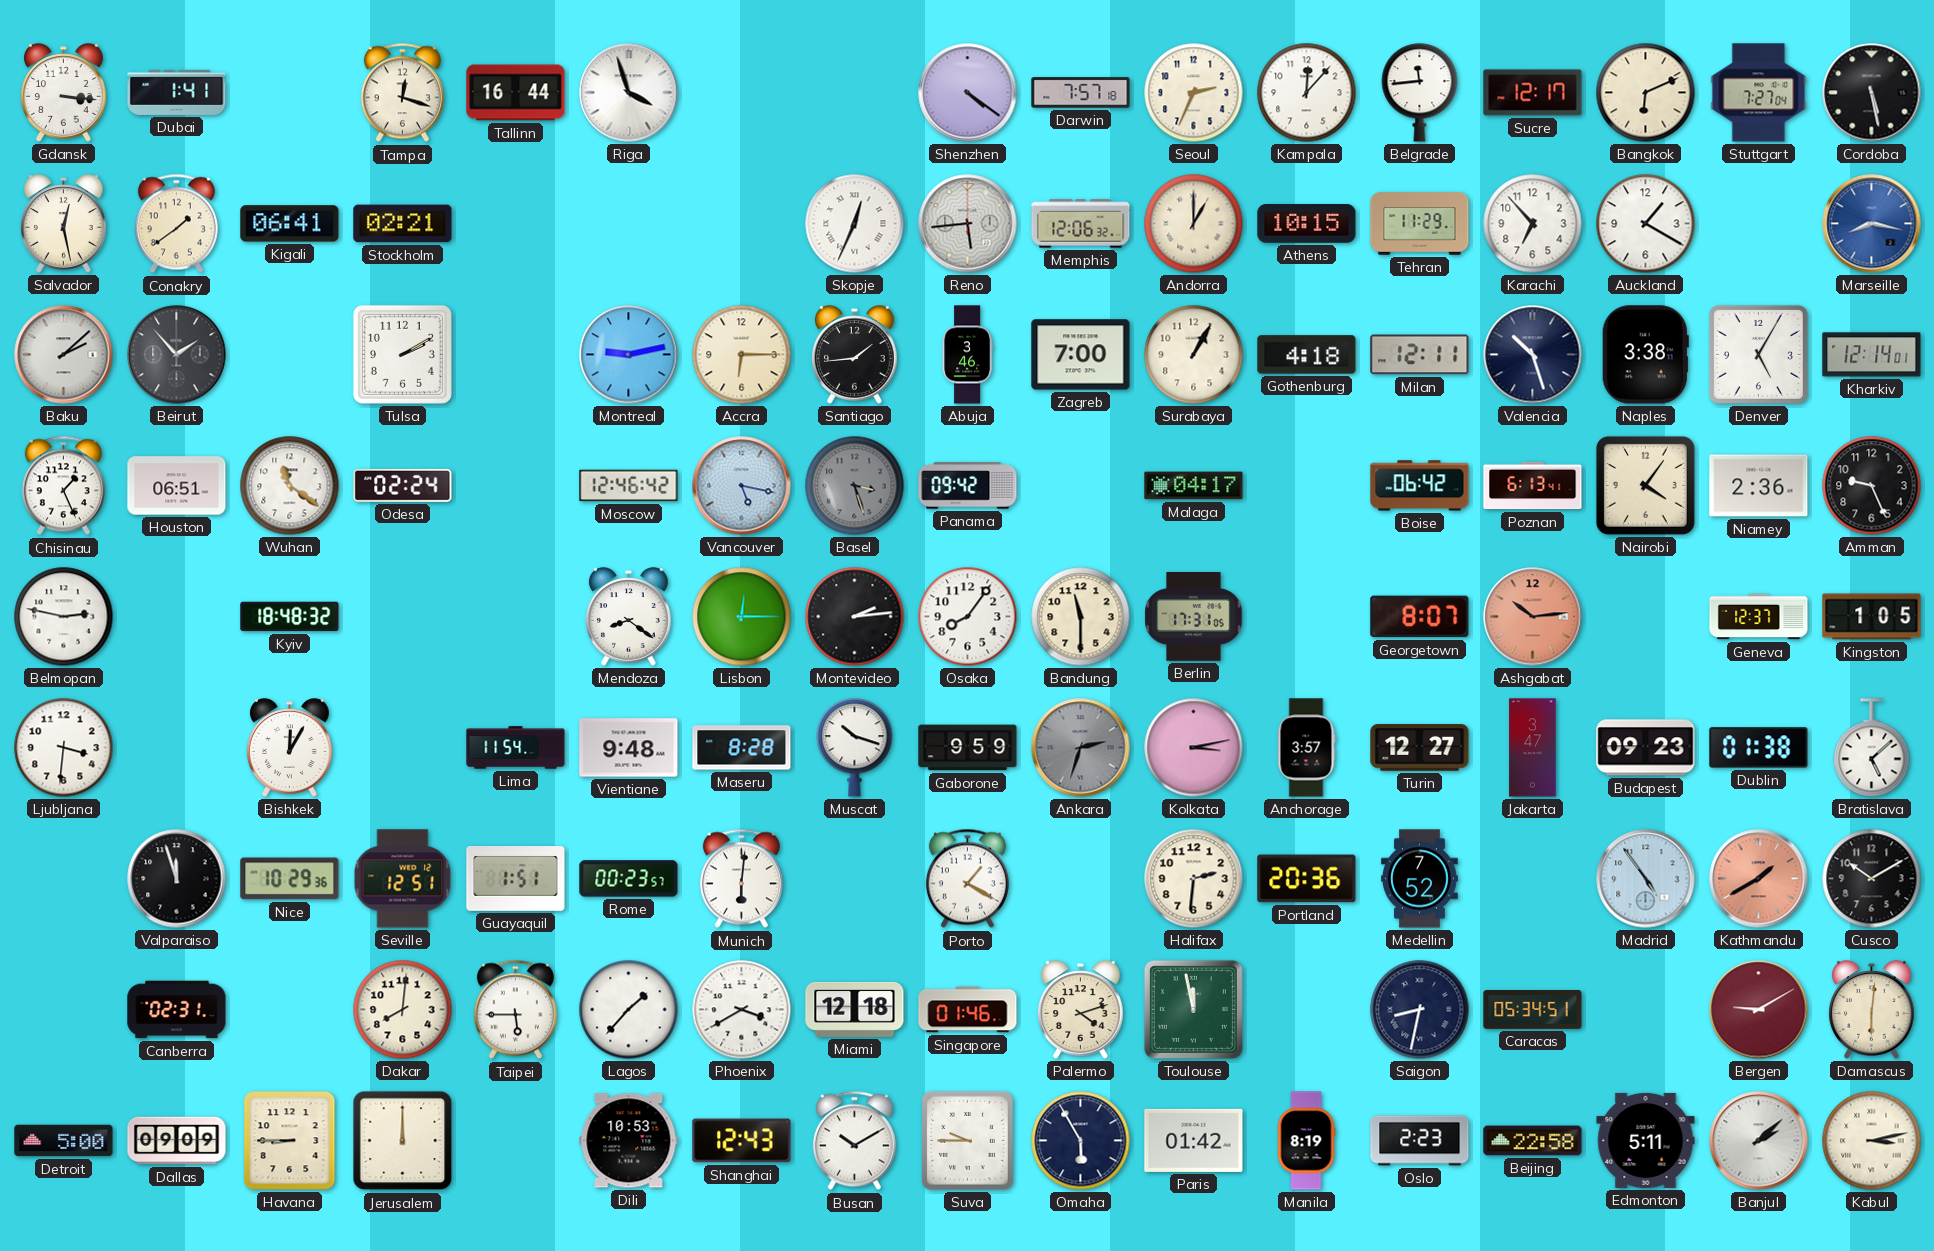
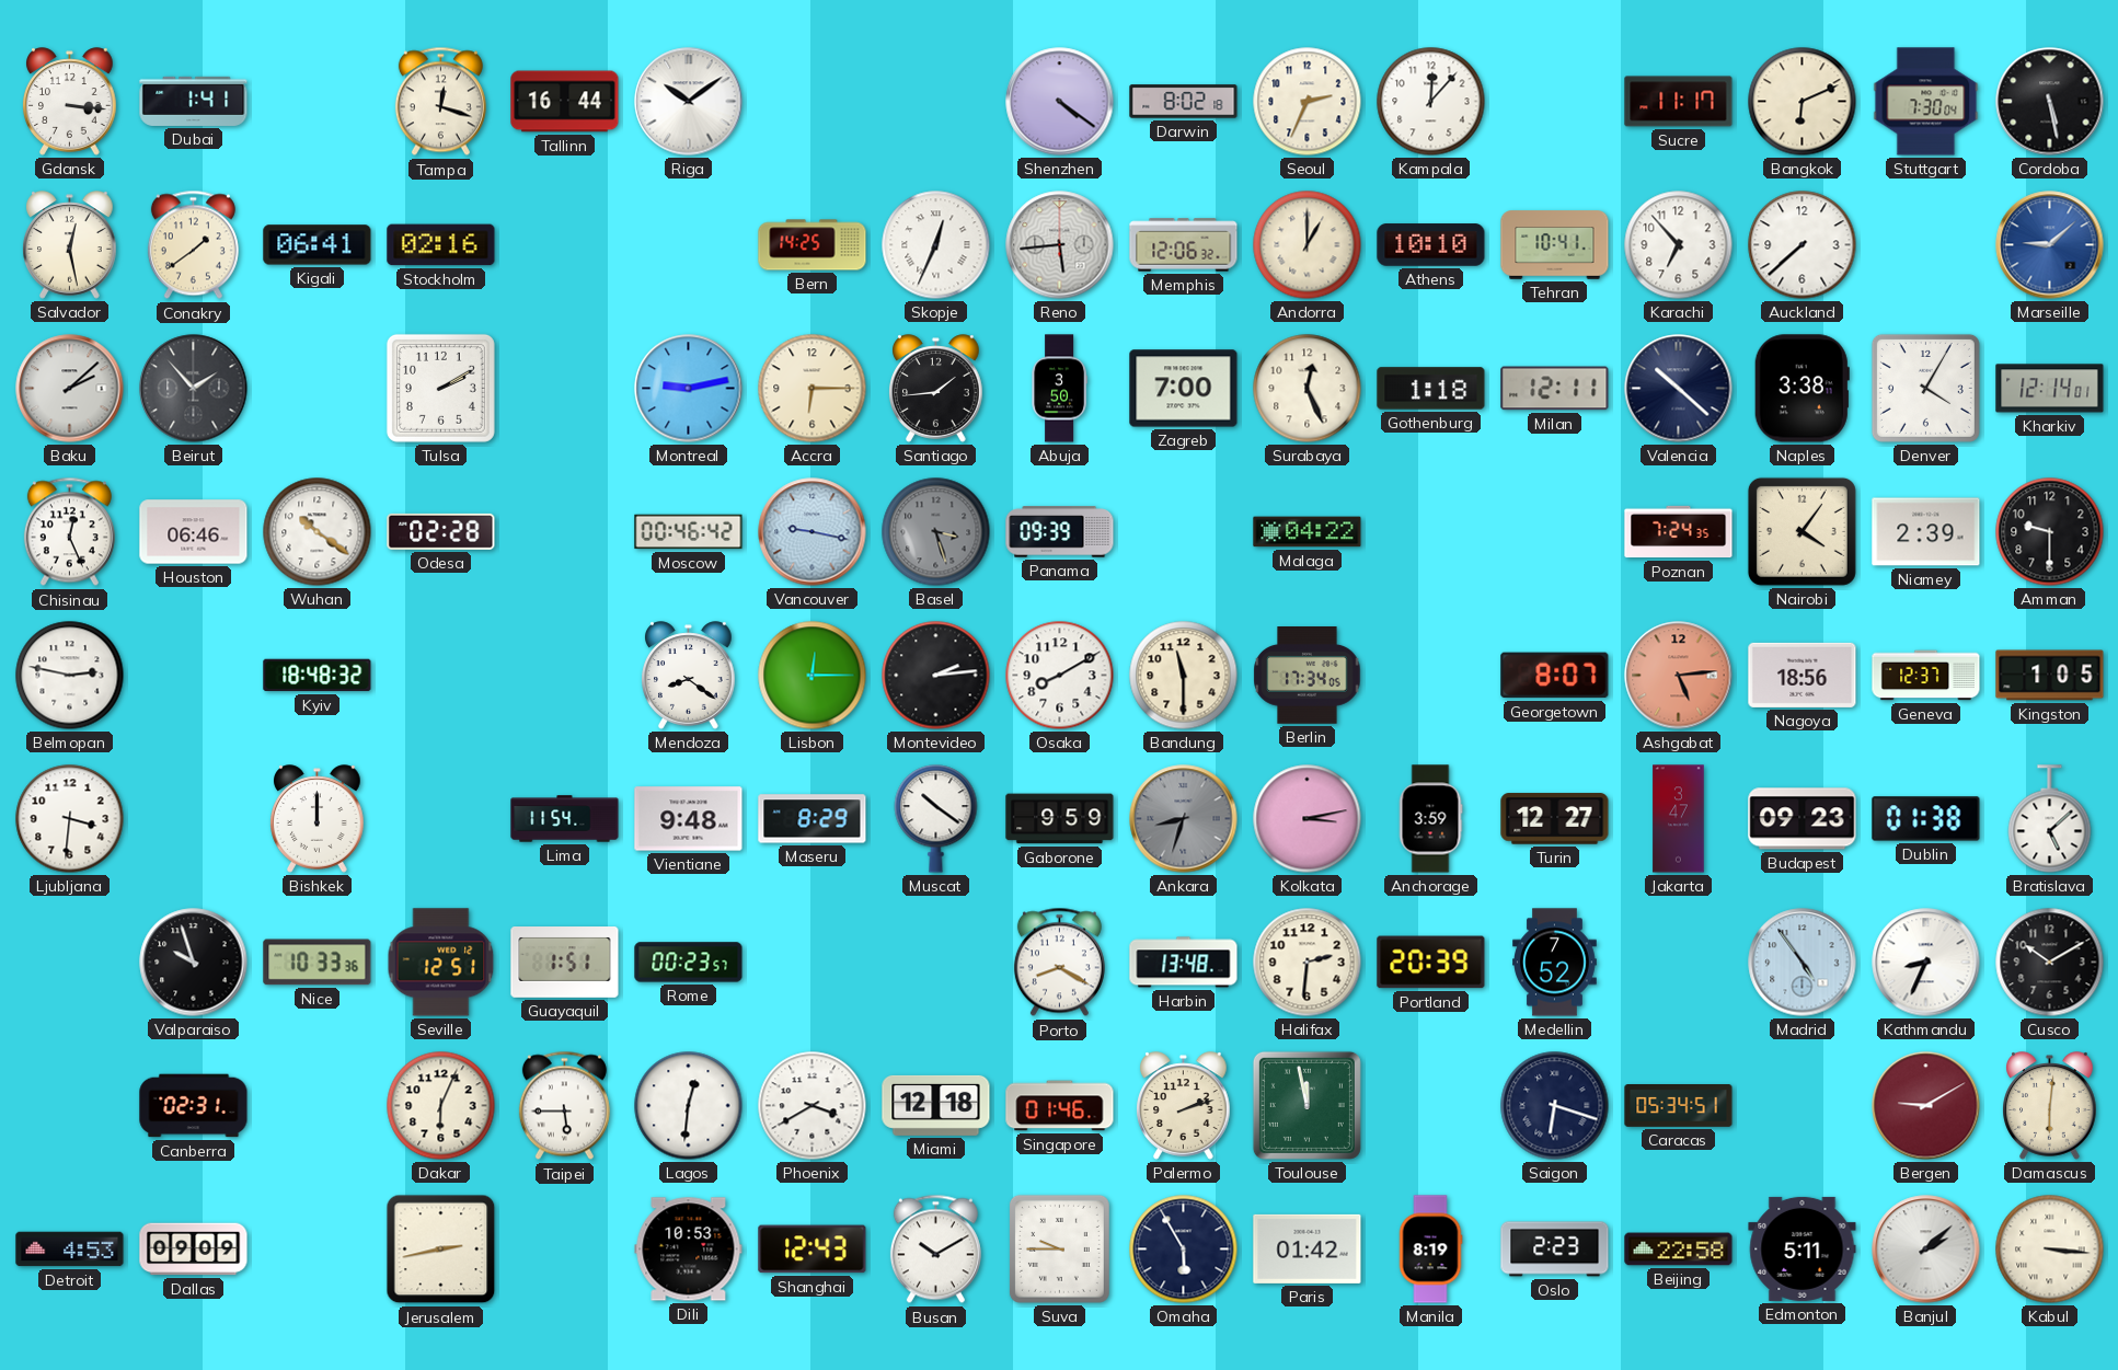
Riga: 3:57 -> 10:09
Darwin: 7:57 -> 8:02
Belgrade: 11:44 -> none
Sucre: 12:17 -> 11:17
Stuttgart: 7:27 -> 7:30
Stockholm: 02:21 -> 02:16
Bern: none -> 14:25
Athens: 10:15 -> 10:10
Tehran: 11:29 -> 10:41
Auckland: 1:20 -> 7:38
Marseille: 8:17 -> 9:08
Abuja: 3:46 -> 3:50
Surabaya: 1:05 -> 12:26
Gothenburg: 4:18 -> 1:18
Valencia: 10:27 -> 10:22
Denver: 5:05 -> 4:05
Chisinau: 1:26 -> 12:26
Houston: 06:51 -> 06:46
Wuhan: 11:21 -> 10:21
Odesa: 02:24 -> 02:28
Moscow: 12:46 -> 00:46
Vancouver: 5:17 -> 9:17
Panama: 09:42 -> 09:39
Malaga: 04:17 -> 04:22
Boise: 06:42 -> none
Poznan: 6:13 -> 7:24
Niamey: 2:36 -> 2:39
Amman: 9:26 -> 9:30
Osaka: 8:06 -> 8:10
Berlin: 17:31 -> 17:34
Ashgabat: 10:14 -> 5:14
Nagoya: none -> 18:56
Bishkek: 12:05 -> 12:00
Maseru: 8:28 -> 8:29
Muscat: 10:18 -> 10:21
Ankara: 2:33 -> 8:33
Anchorage: 3:57 -> 3:59
Valparaiso: 11:57 -> 9:57
Nice: 10:29 -> 10:33
Munich: 6:01 -> none
Porto: 1:20 -> 8:20
Harbin: none -> 13:48
Portland: 20:36 -> 20:39
Kathmandu: 1:40 -> 8:34
Kathmandu dial: salmon -> white
Dakar: 8:01 -> 6:04
Lagos: 1:37 -> 12:31
Palermo: 4:12 -> 2:12
Saigon: 8:32 -> 6:18
Detroit: 5:00 -> 4:53
Havana: 8:45 -> none
Jerusalem: 12:00 -> 2:43
Kabul: 3:13 -> 3:16
